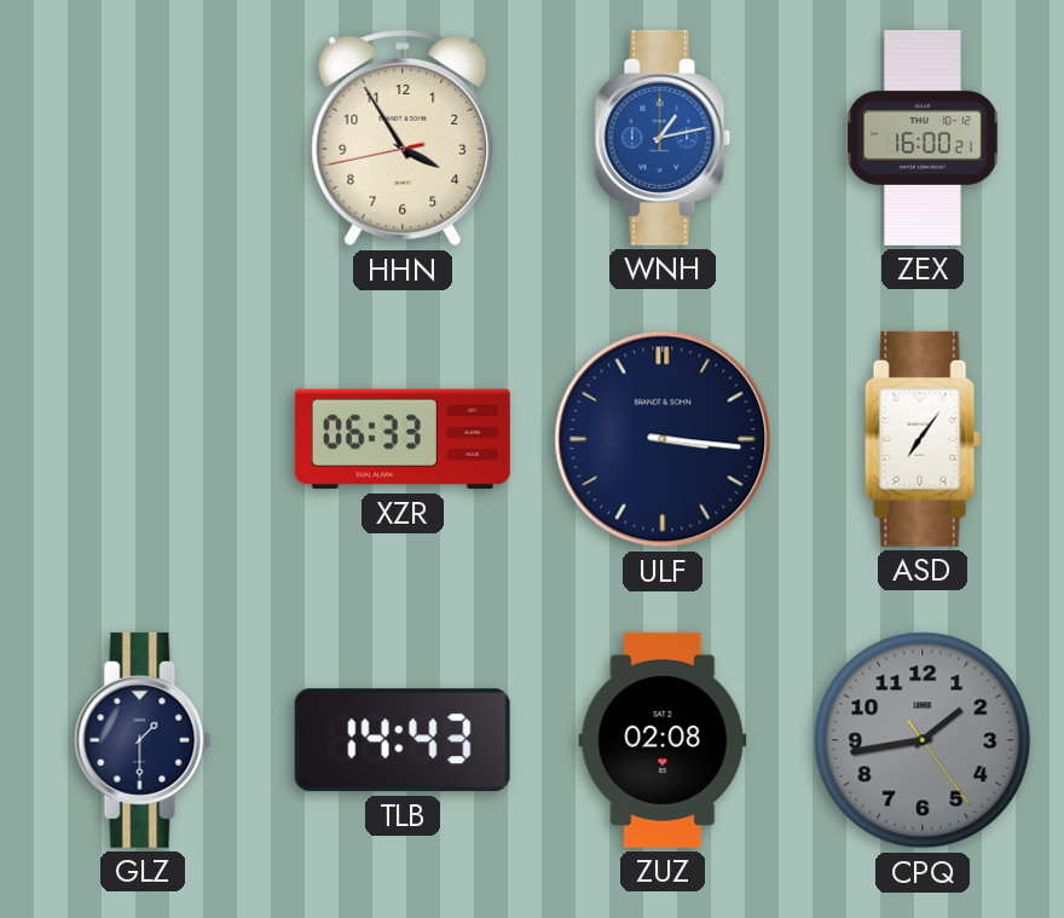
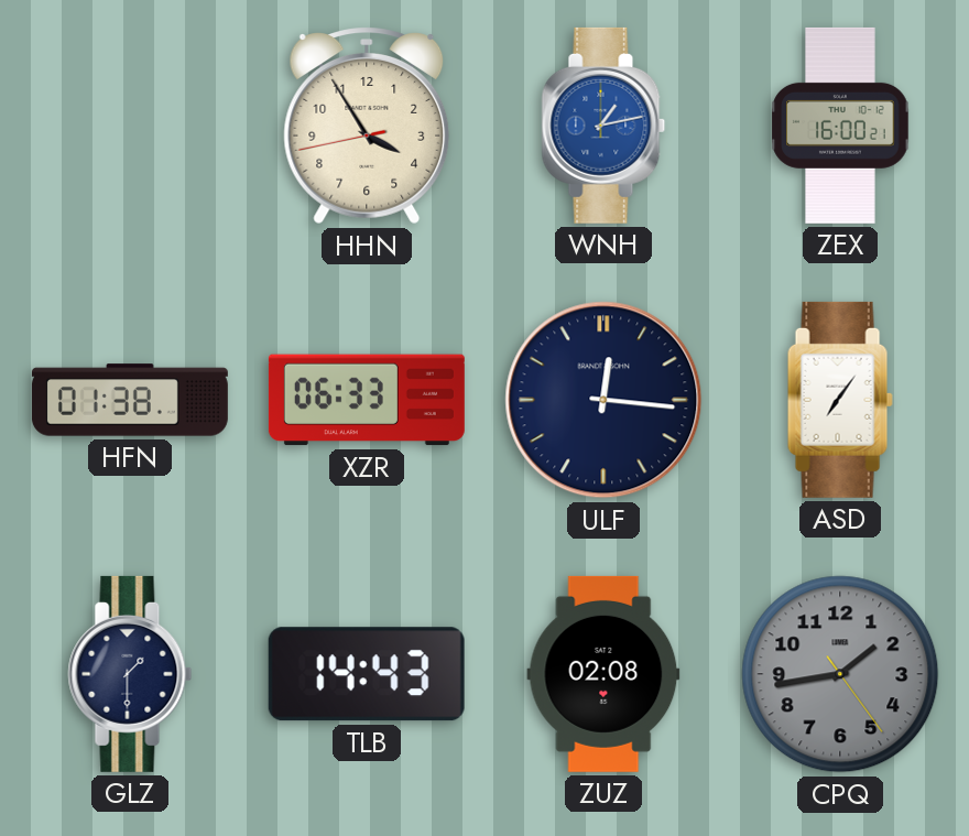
HFN: none -> 01:38
ULF: 3:16 -> 12:16
